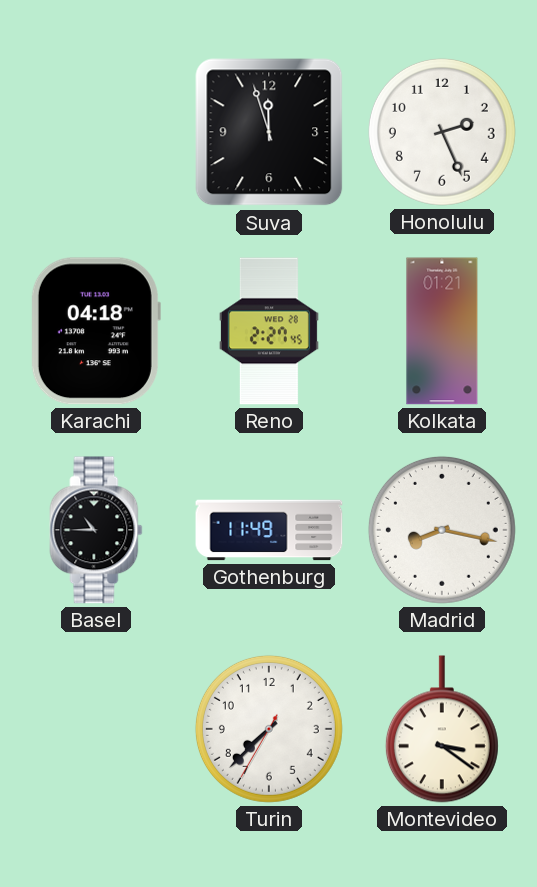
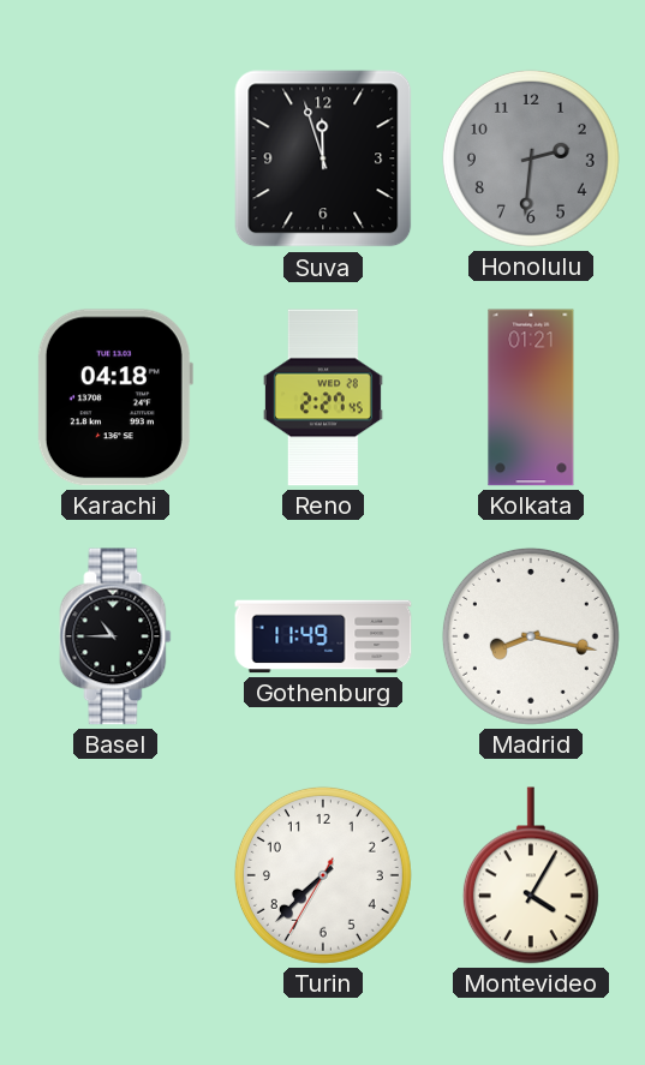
Honolulu: 2:26 -> 2:31
Honolulu dial: white -> grey
Montevideo: 3:21 -> 4:05
